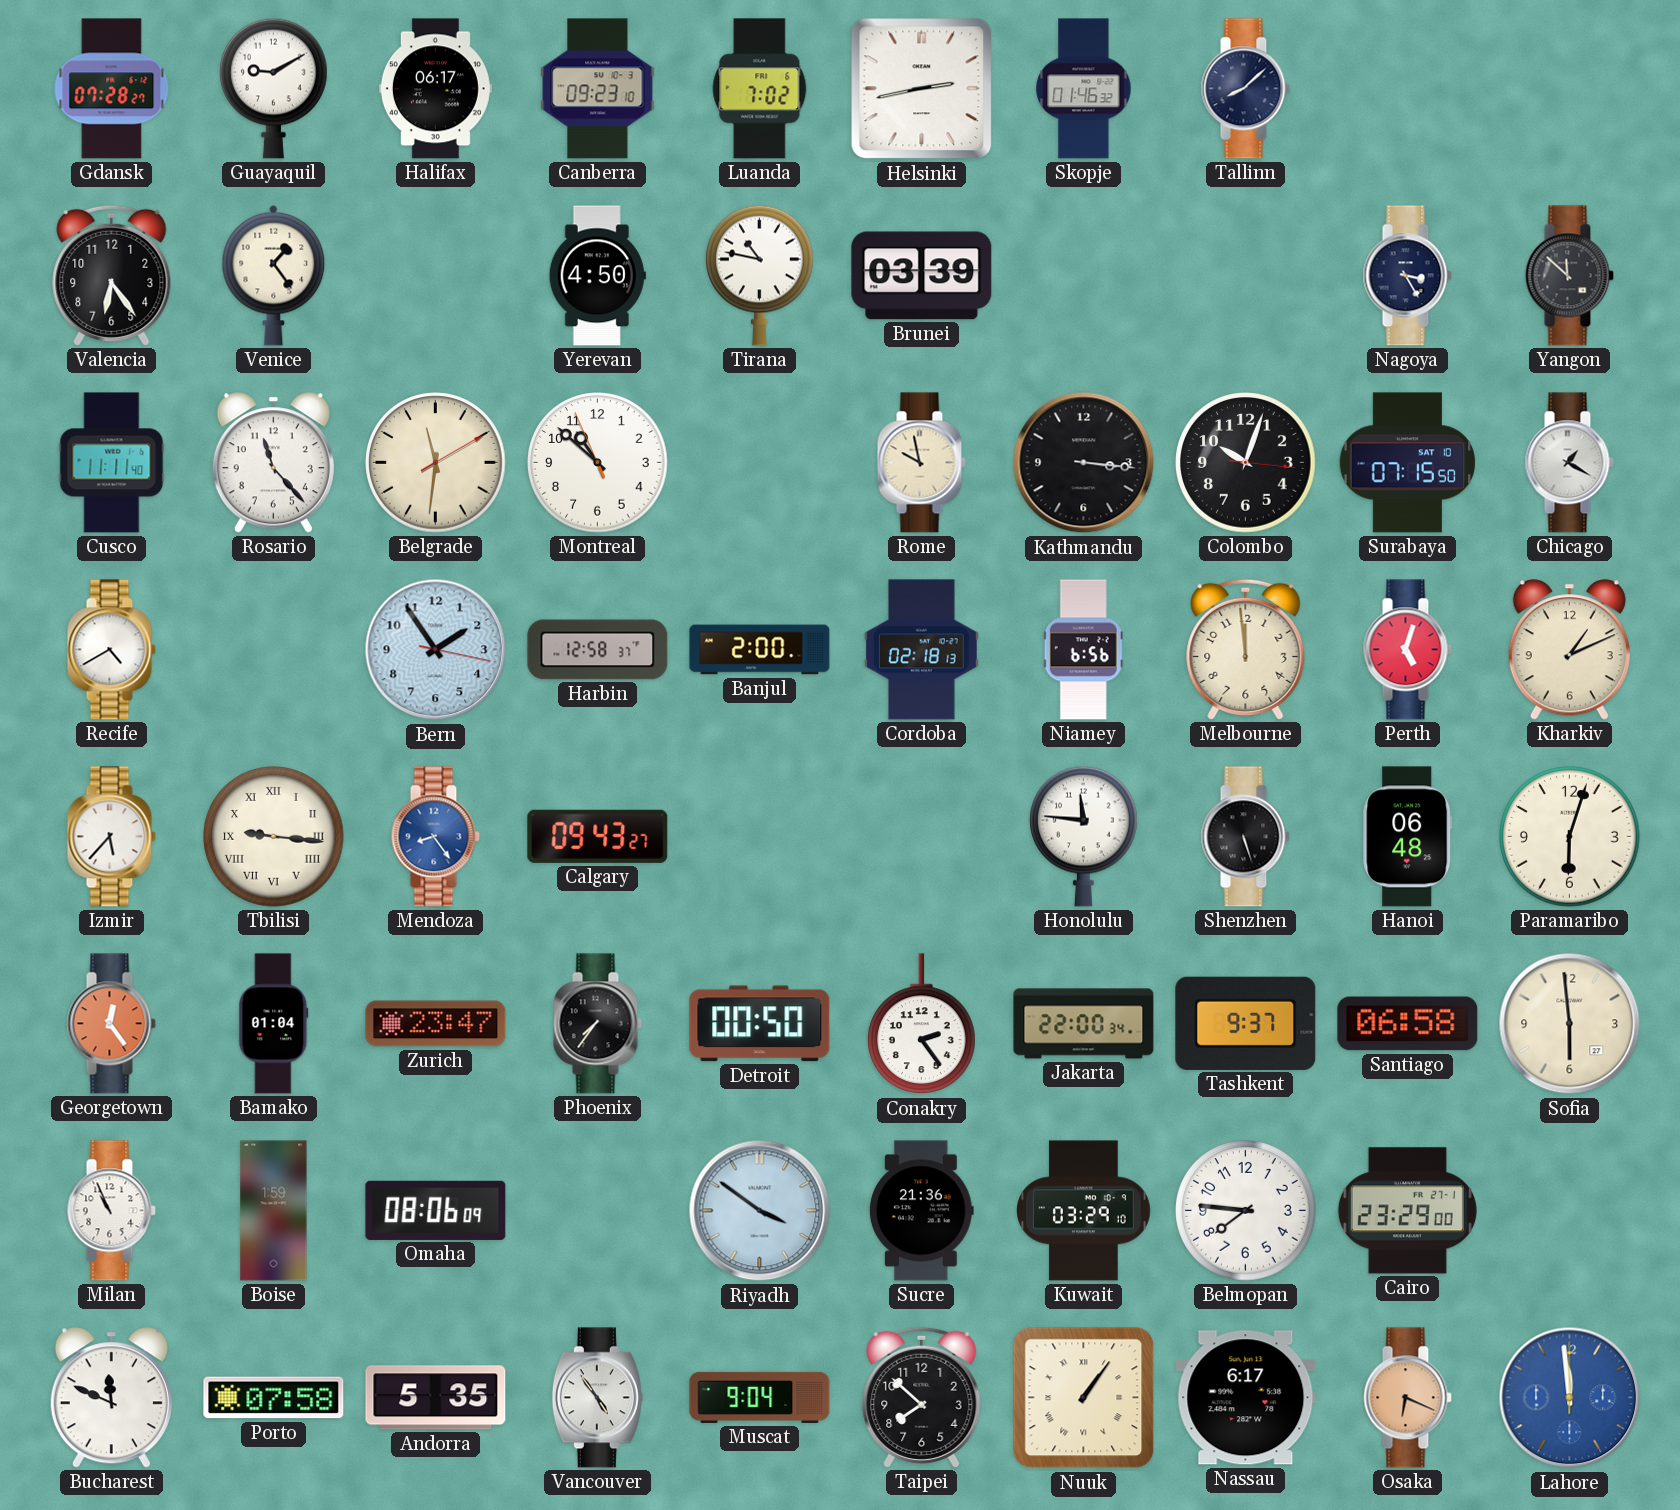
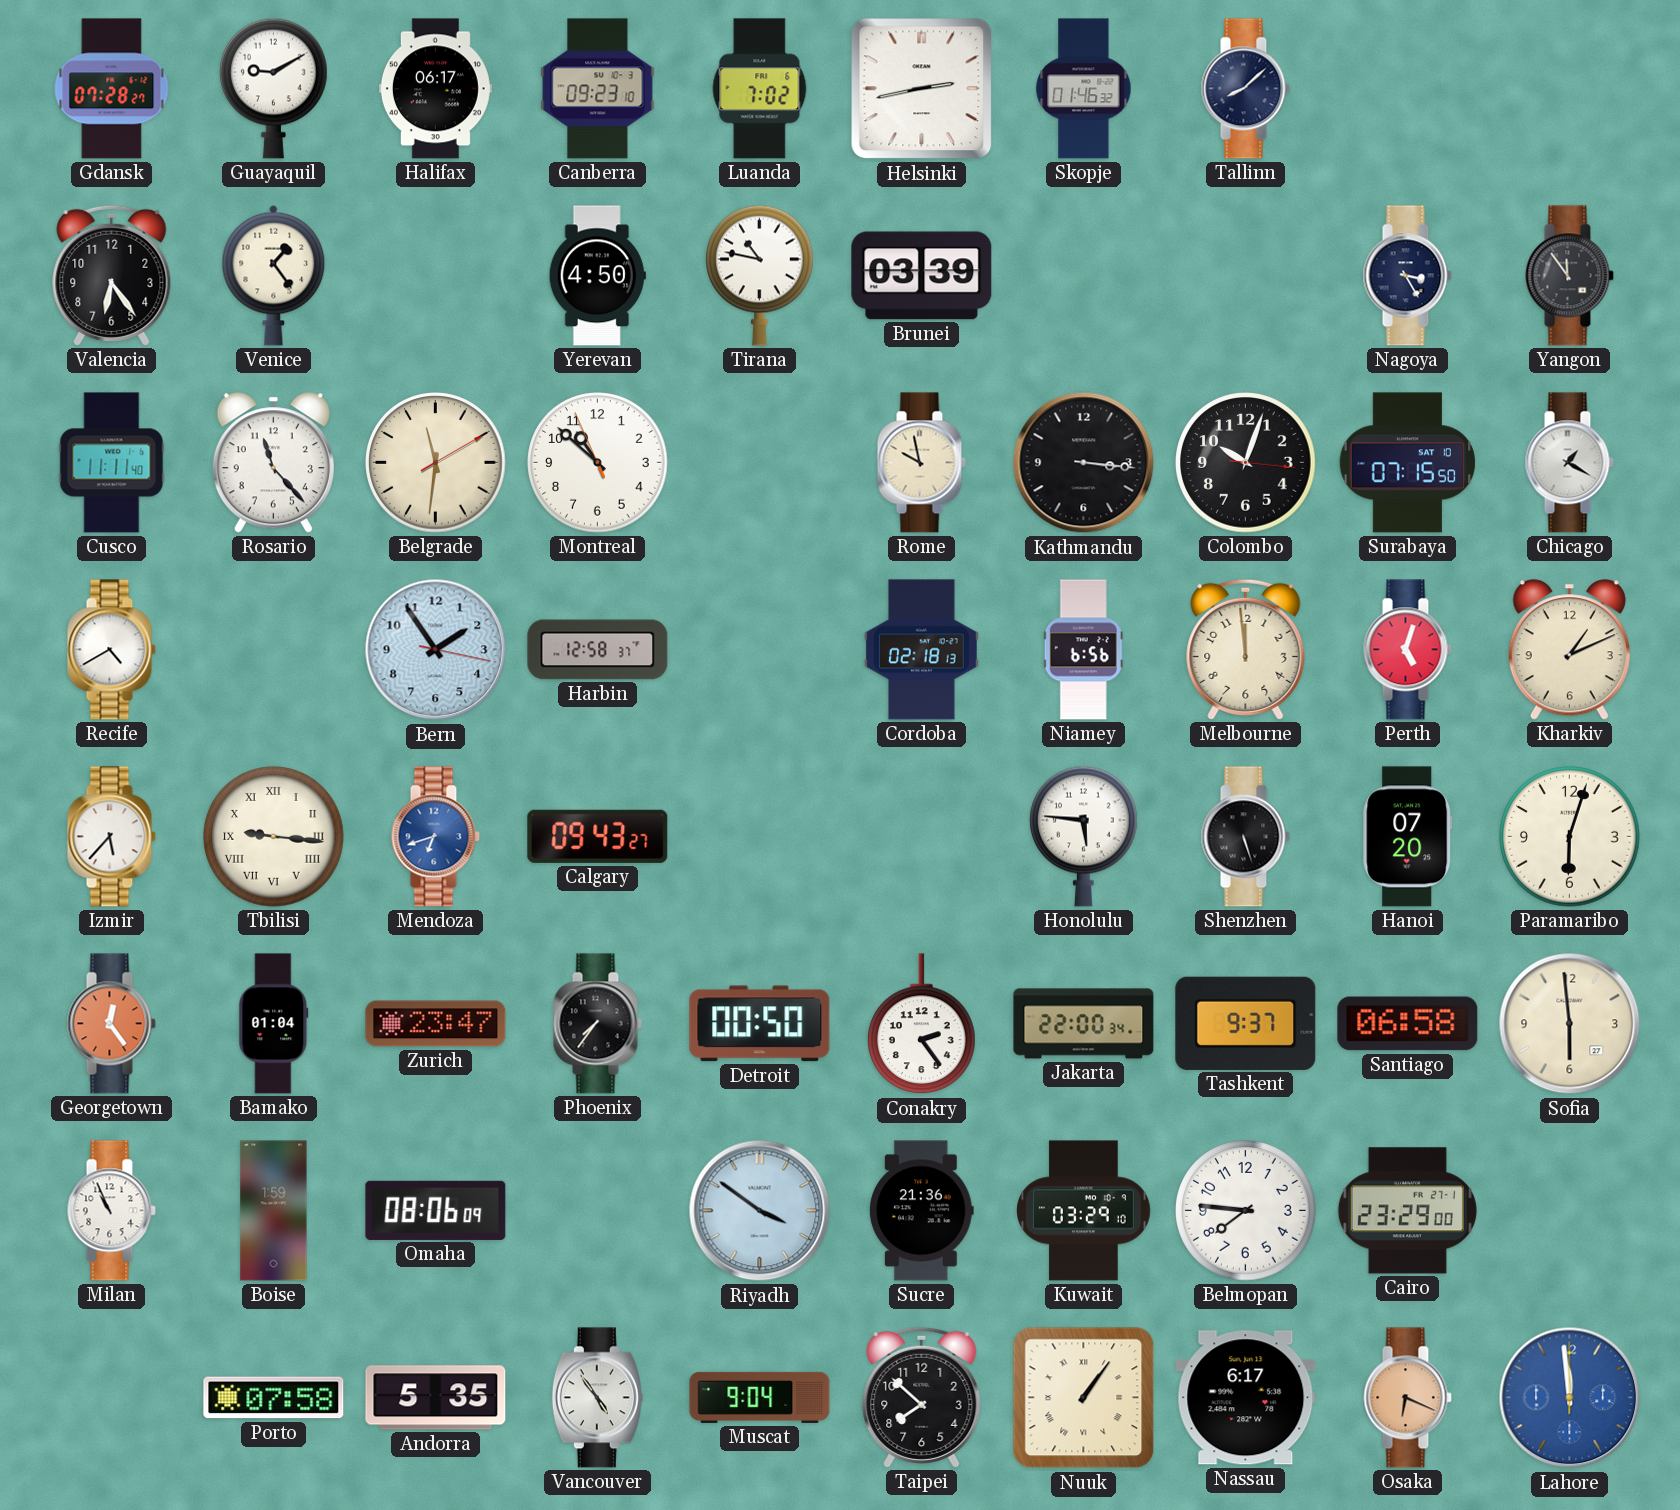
Yangon: 11:52 -> 11:54
Banjul: 2:00 -> none
Mendoza: 8:24 -> 6:42
Honolulu: 11:46 -> 5:46
Hanoi: 06:48 -> 07:20
Bucharest: 11:49 -> none
